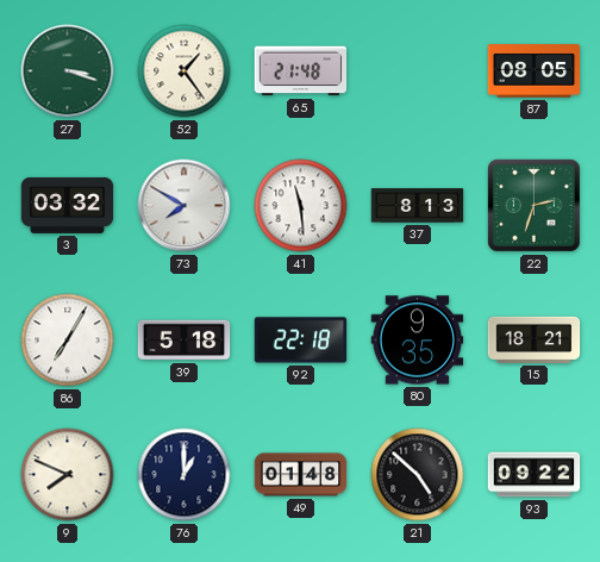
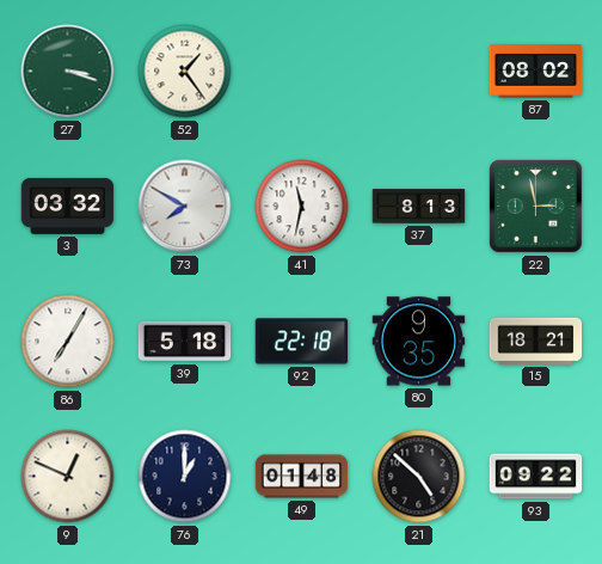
65: 21:48 -> none
87: 08:05 -> 08:02
41: 11:29 -> 11:32
22: 2:33 -> 2:58
9: 7:49 -> 12:49
